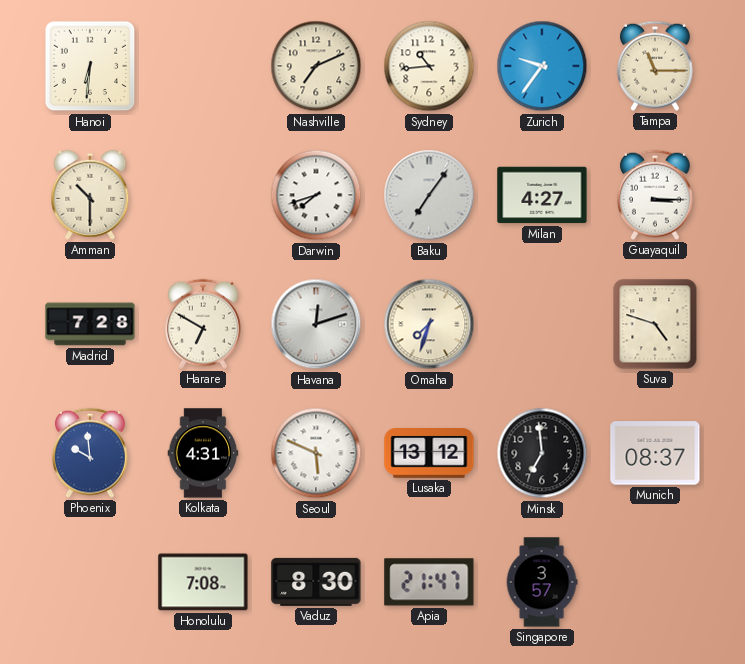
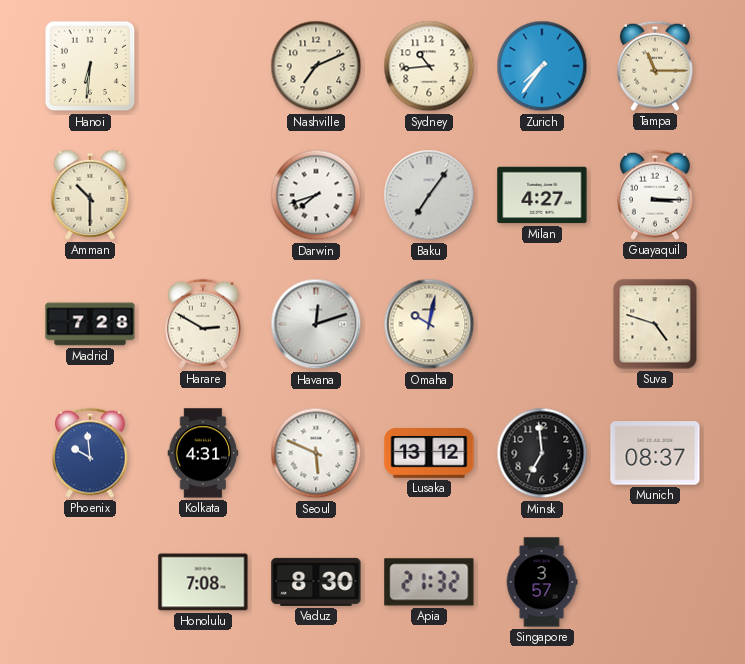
Zurich: 9:36 -> 7:36
Harare: 6:50 -> 2:50
Omaha: 7:33 -> 10:02
Apia: 21:47 -> 21:32
